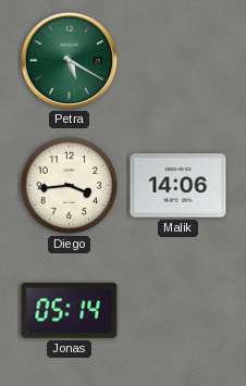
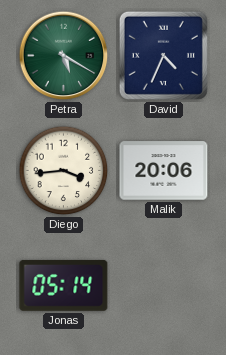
David: none -> 4:34
Malik: 14:06 -> 20:06
